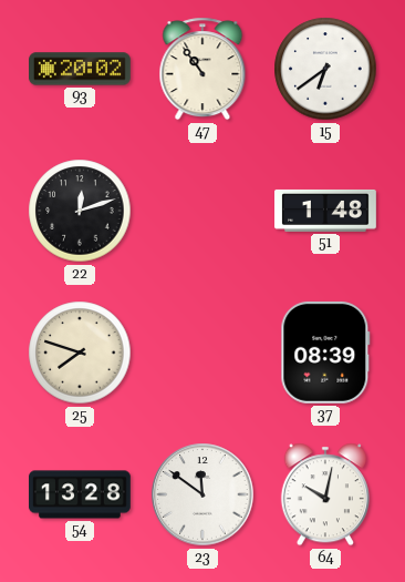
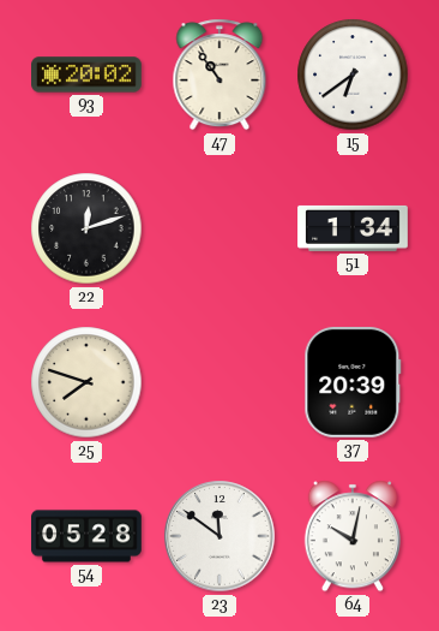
51: 1:48 -> 1:34
37: 08:39 -> 20:39
54: 13:28 -> 05:28
